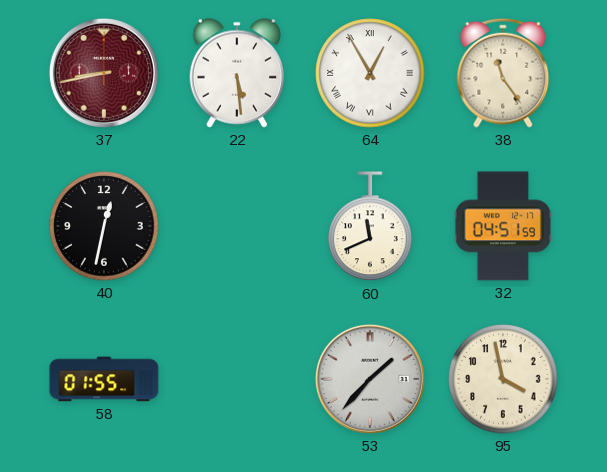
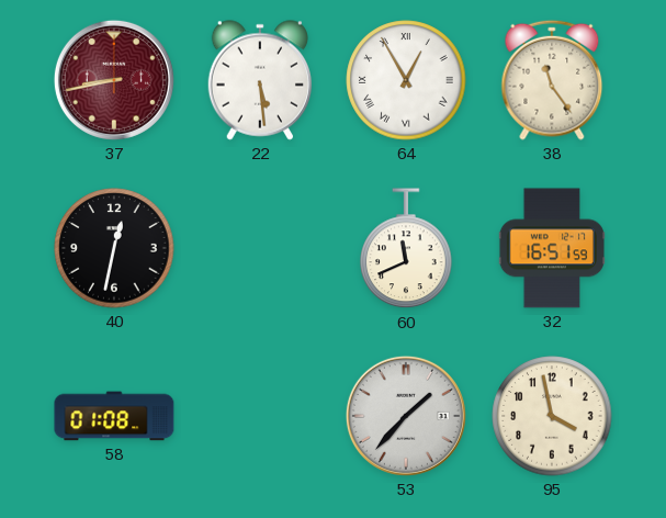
32: 04:51 -> 16:51
58: 01:55 -> 01:08
